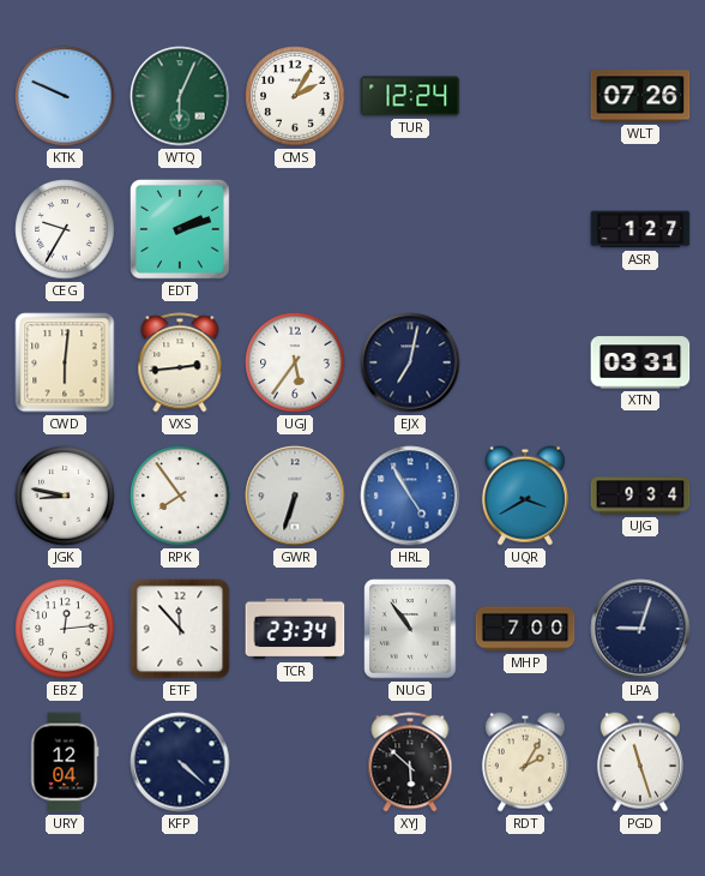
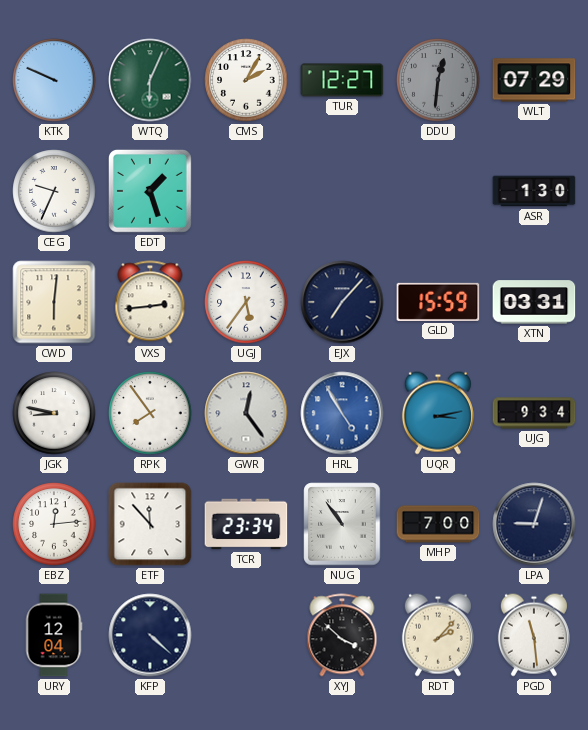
TUR: 12:24 -> 12:27
DDU: none -> 12:31
WLT: 07:26 -> 07:29
CEG: 9:35 -> 9:34
EDT: 2:12 -> 1:27
ASR: 1:27 -> 1:30
EJX: 7:02 -> 7:07
GLD: none -> 15:59
GWR: 6:33 -> 12:24
UQR: 3:40 -> 3:13
XYJ: 5:52 -> 3:52
RDT: 2:05 -> 2:07
PGD: 11:27 -> 11:29
